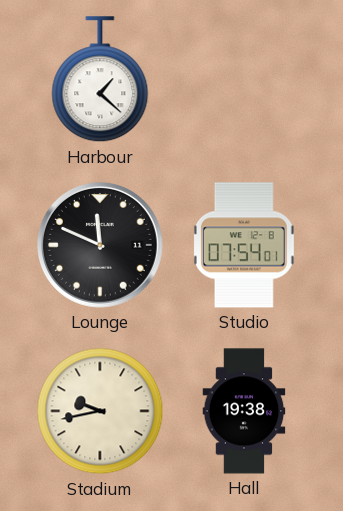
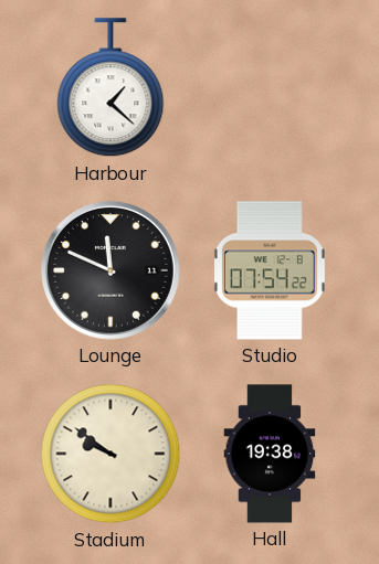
Studio: 07:54:01 -> 07:54:22
Stadium: 9:43 -> 9:51
